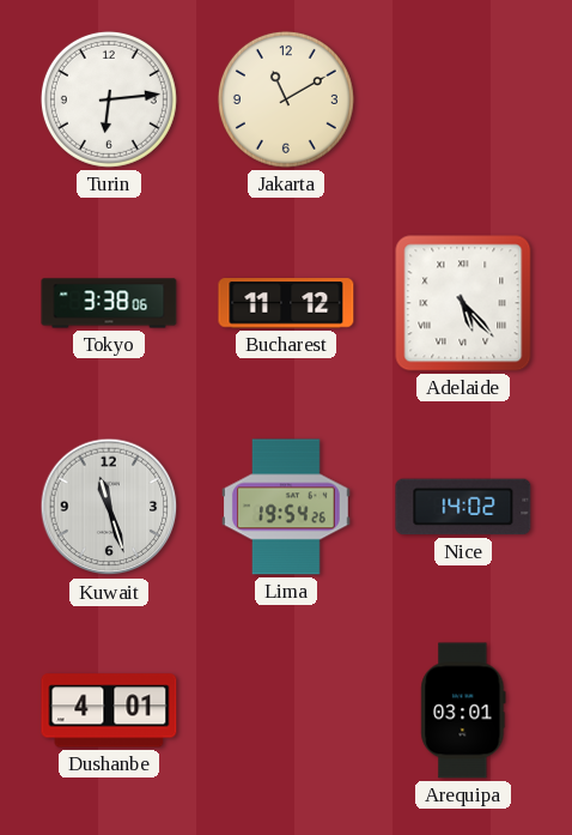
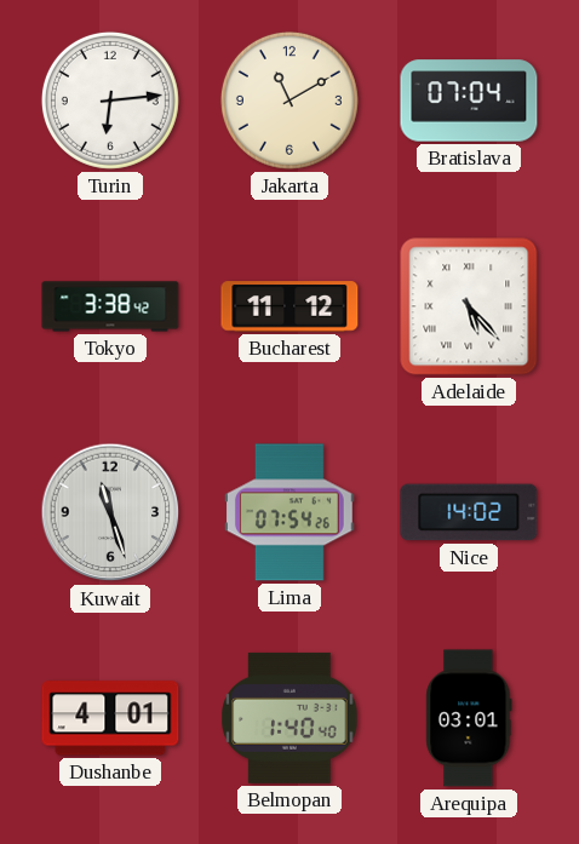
Bratislava: none -> 07:04
Tokyo: 3:38:06 -> 3:38:42
Lima: 19:54 -> 07:54
Belmopan: none -> 1:40
